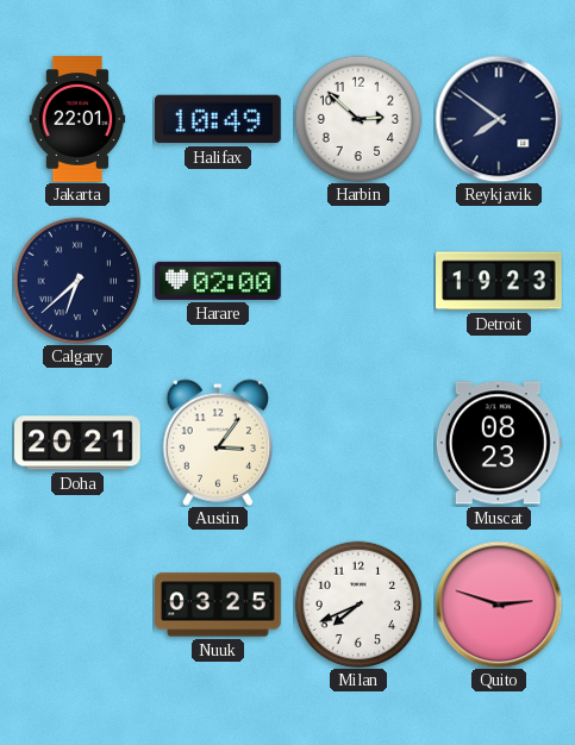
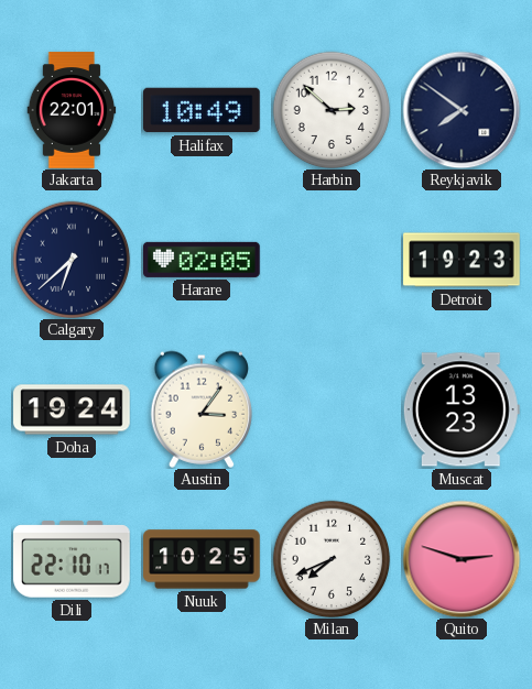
Harare: 02:00 -> 02:05
Doha: 20:21 -> 19:24
Muscat: 08:23 -> 13:23
Dili: none -> 22:10
Nuuk: 03:25 -> 10:25
